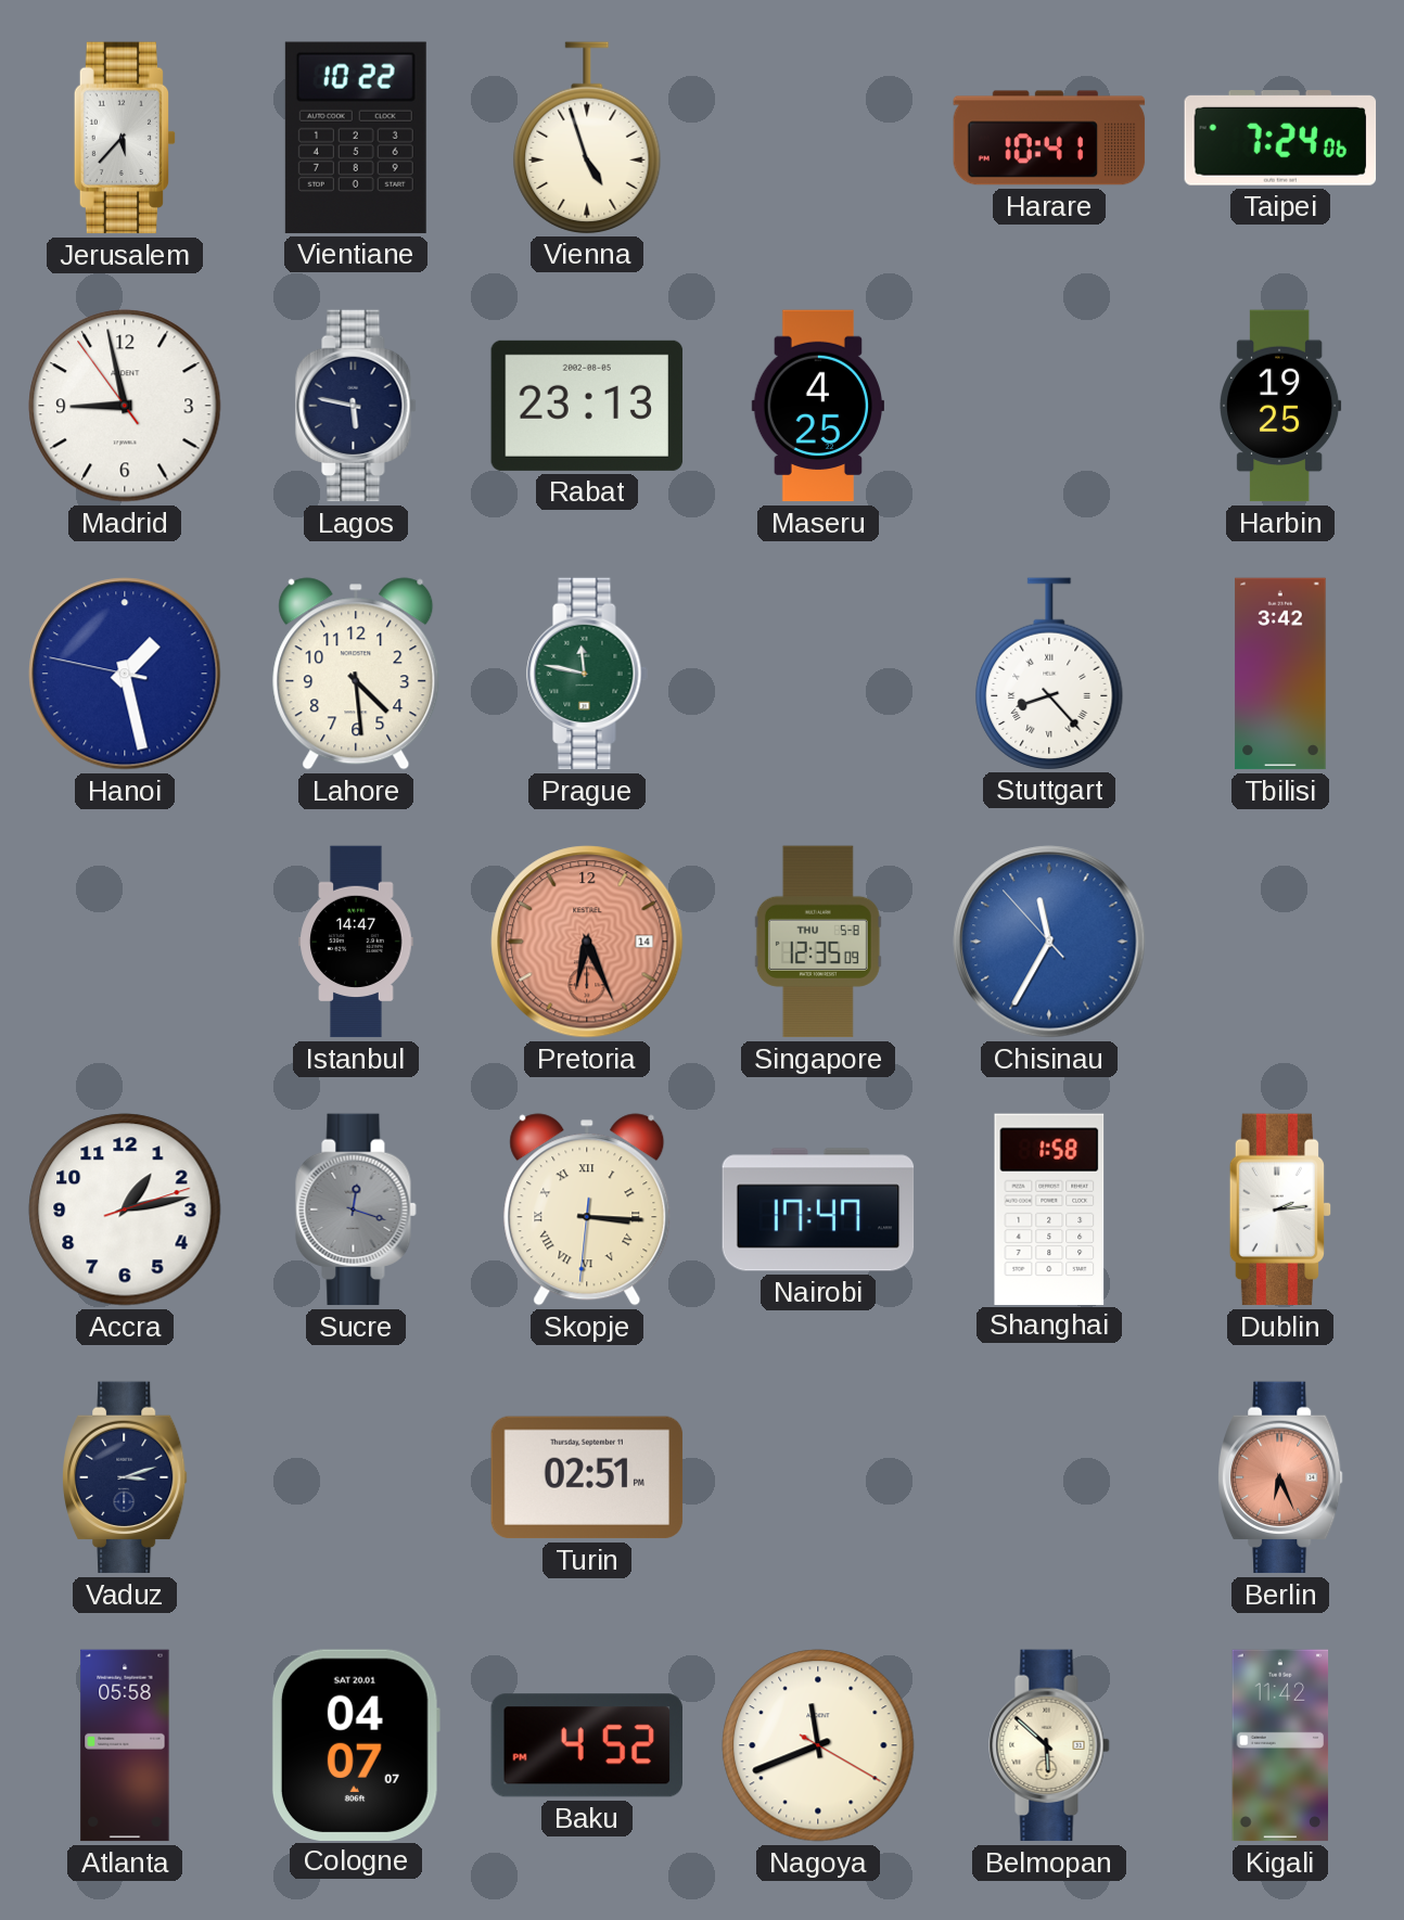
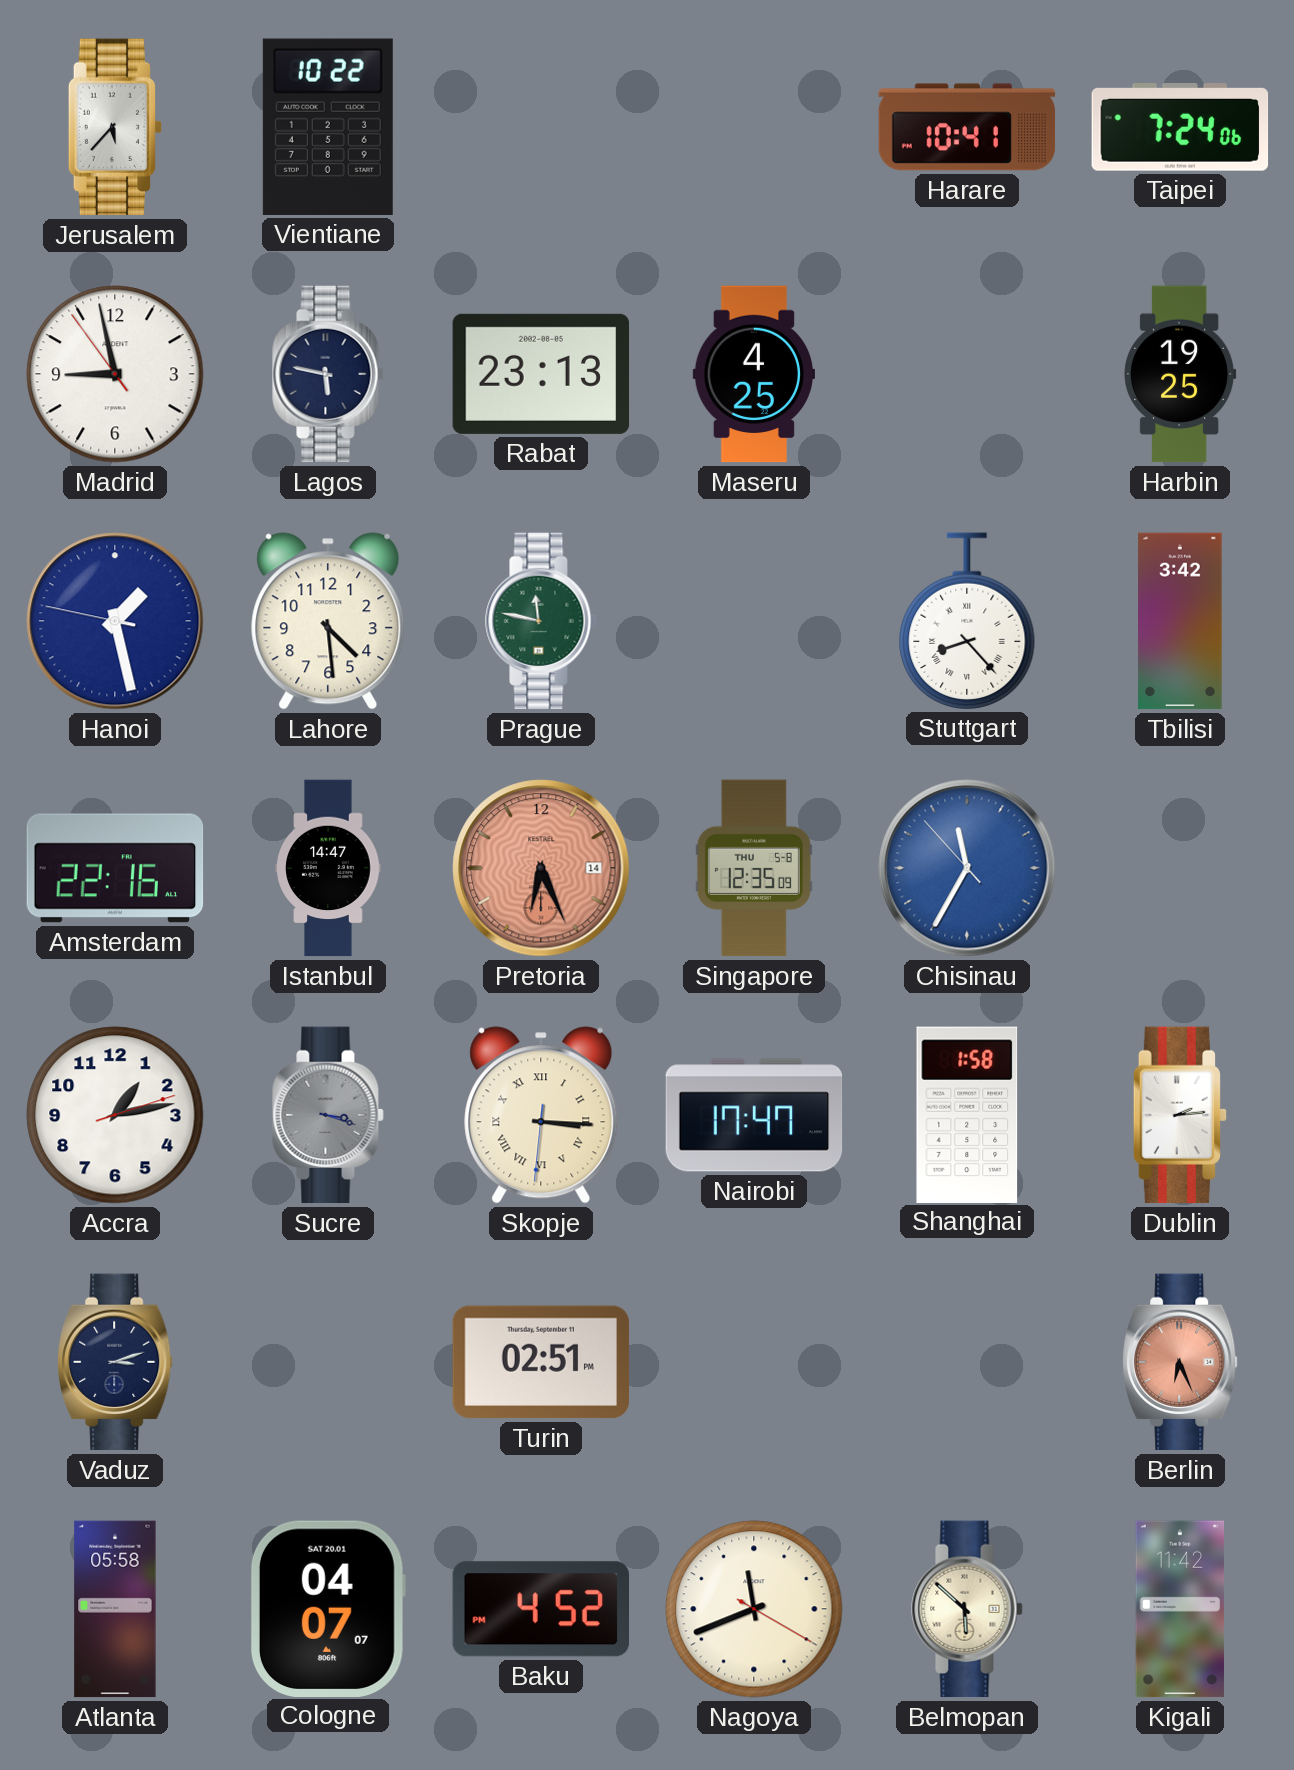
Vienna: 4:57 -> none
Amsterdam: none -> 22:16
Sucre: 12:18 -> 3:18
